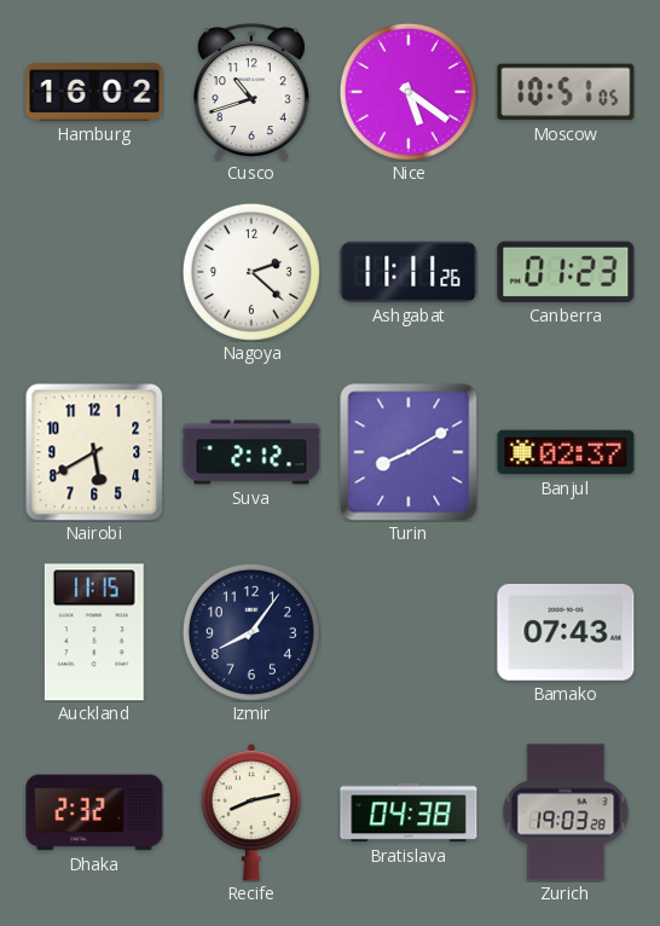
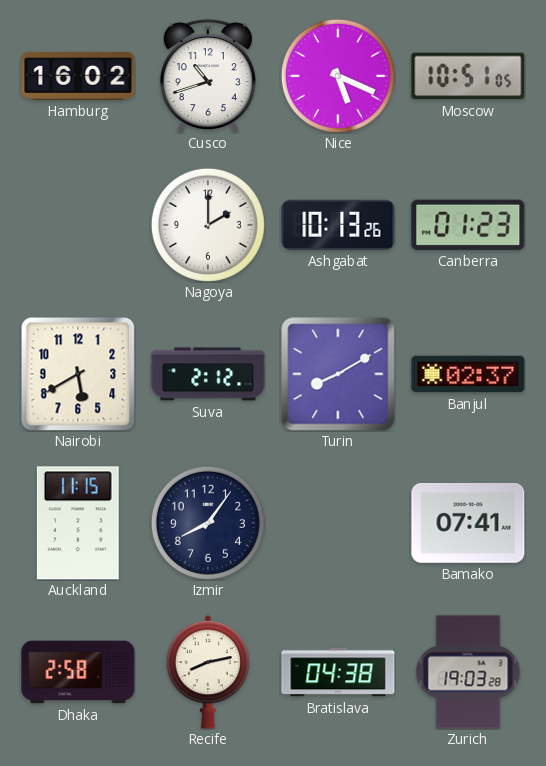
Nice: 5:21 -> 5:19
Nagoya: 2:22 -> 2:00
Ashgabat: 11:11 -> 10:13
Bamako: 07:43 -> 07:41
Dhaka: 2:32 -> 2:58
